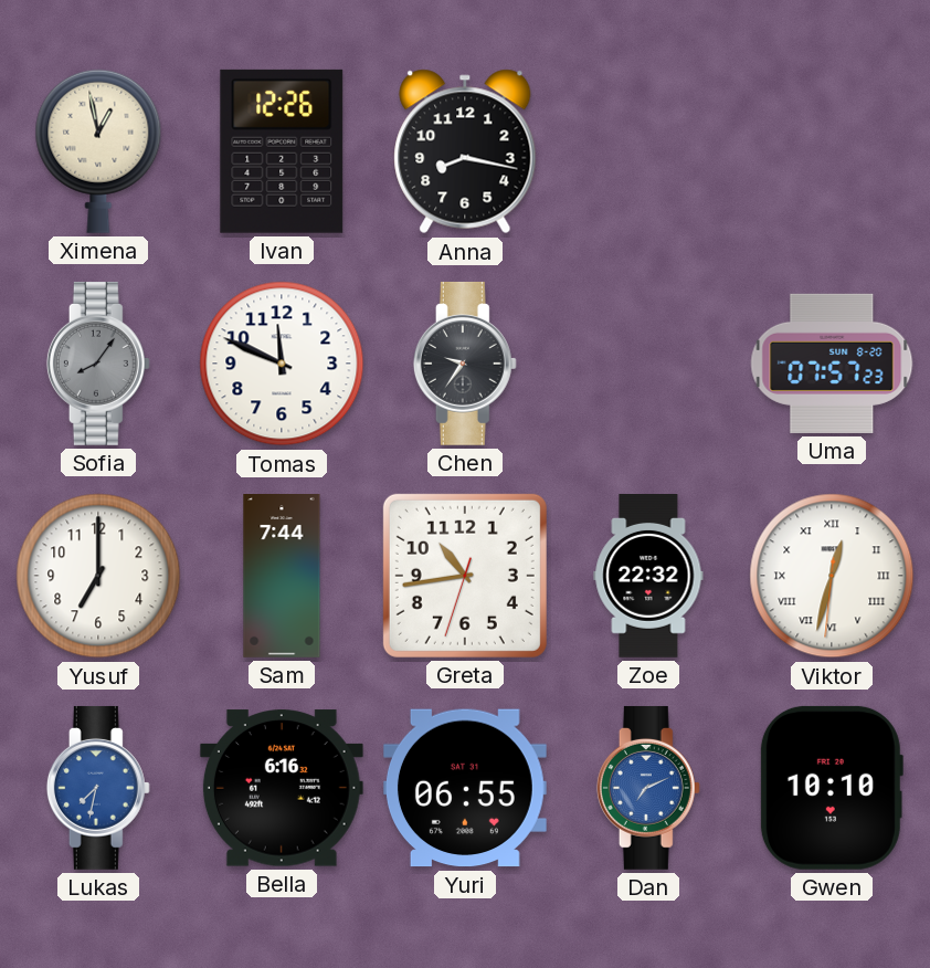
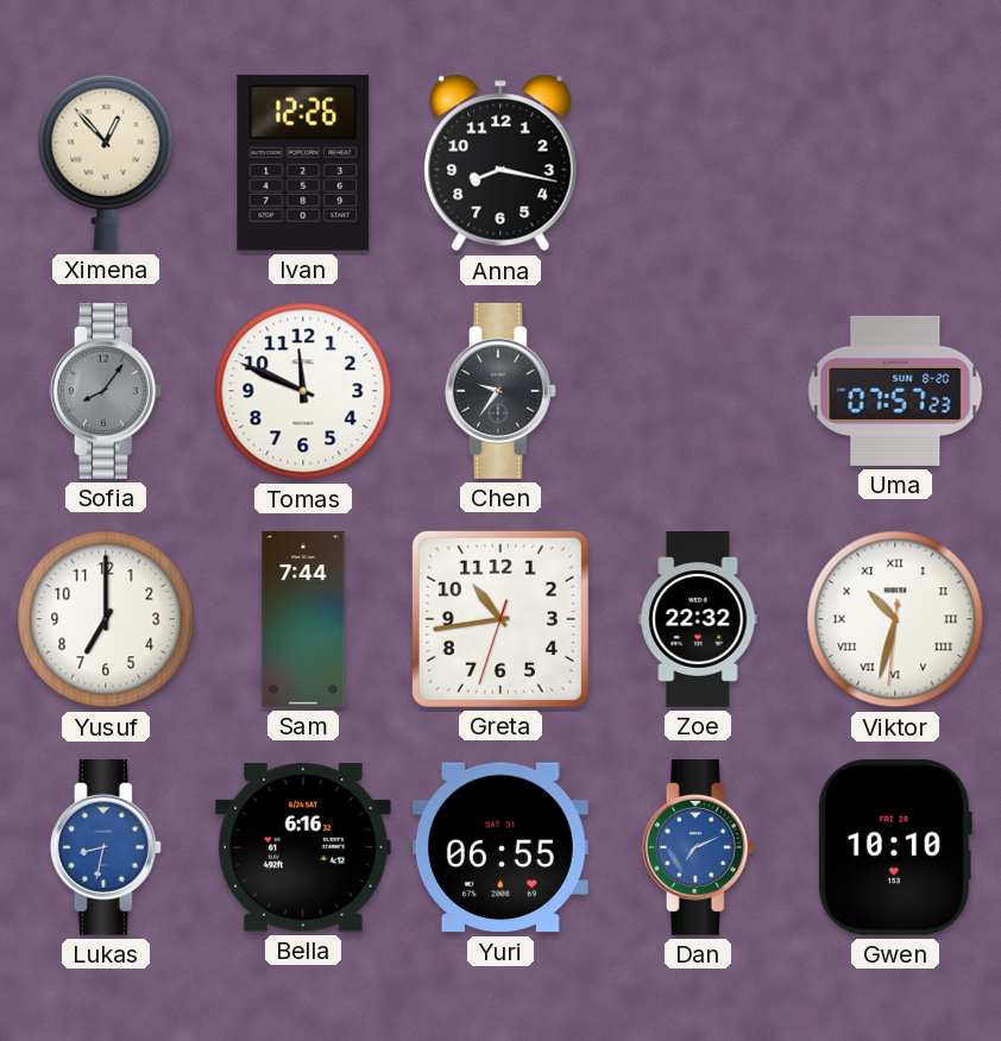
Ximena: 12:58 -> 12:53
Viktor: 12:32 -> 10:32
Lukas: 7:32 -> 8:32
